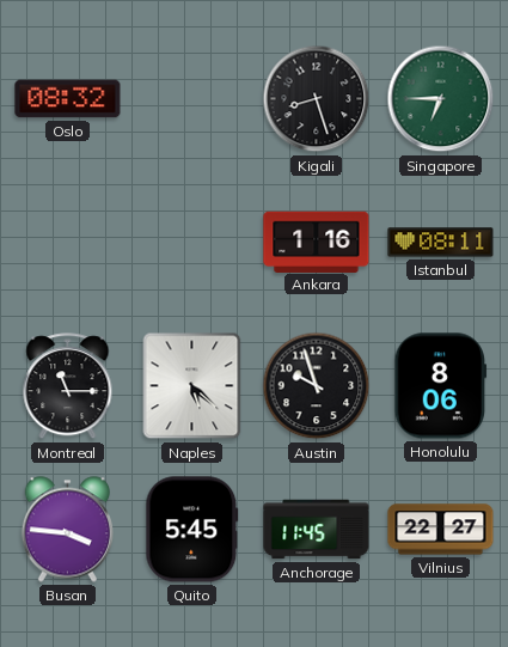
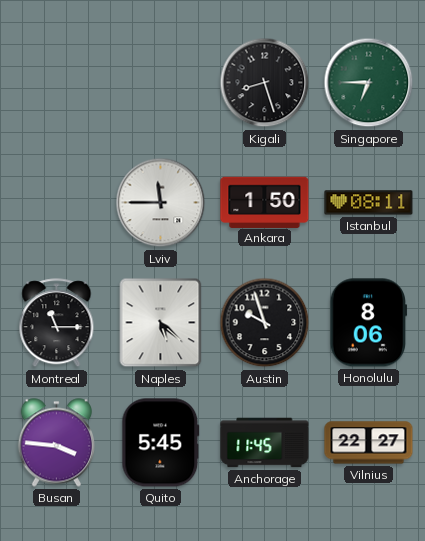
Oslo: 08:32 -> none
Lviv: none -> 11:45
Ankara: 1:16 -> 1:50
